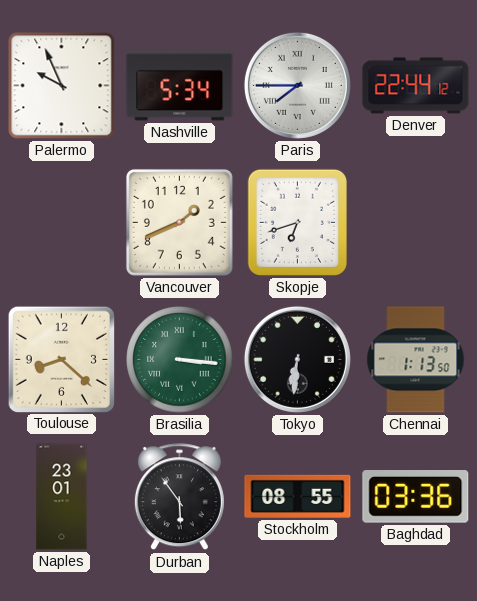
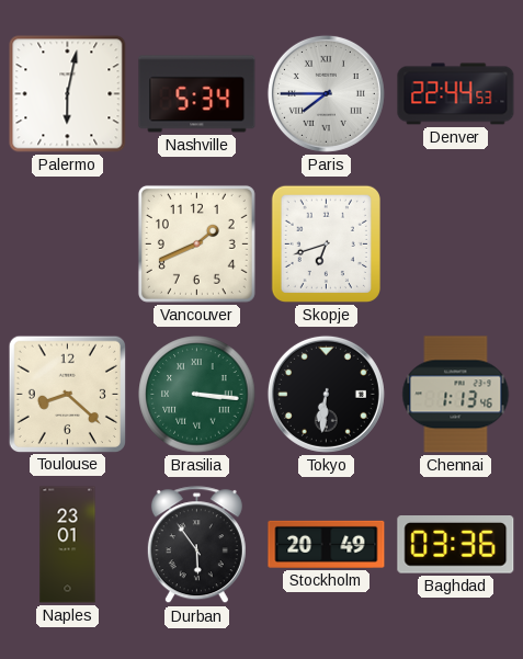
Palermo: 9:56 -> 6:02
Denver: 22:44:12 -> 22:44:53
Chennai: 1:13:50 -> 1:13:46
Stockholm: 08:55 -> 20:49
